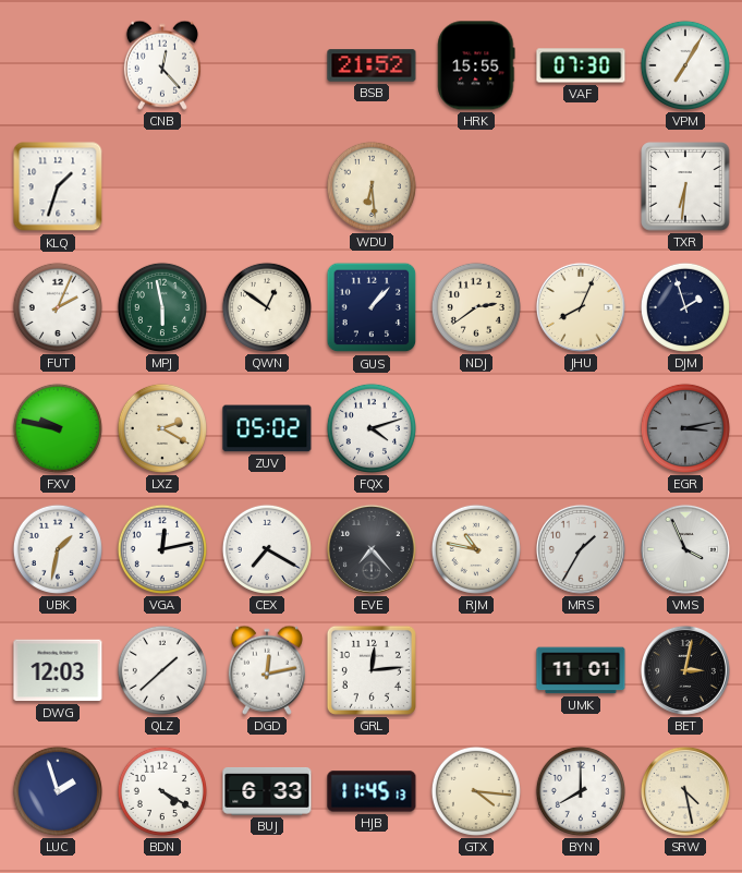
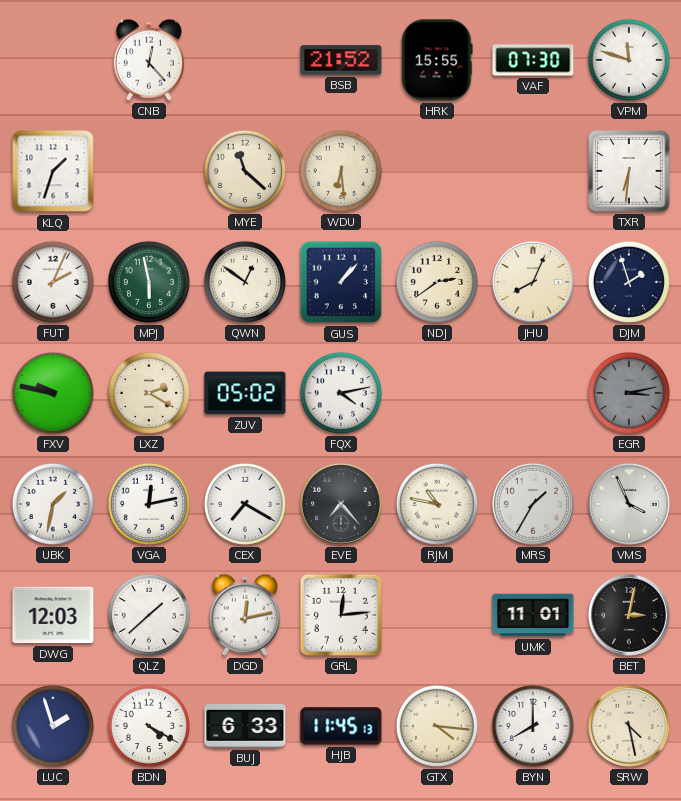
VPM: 7:05 -> 11:48
MYE: none -> 11:22
FQX: 4:12 -> 4:13
